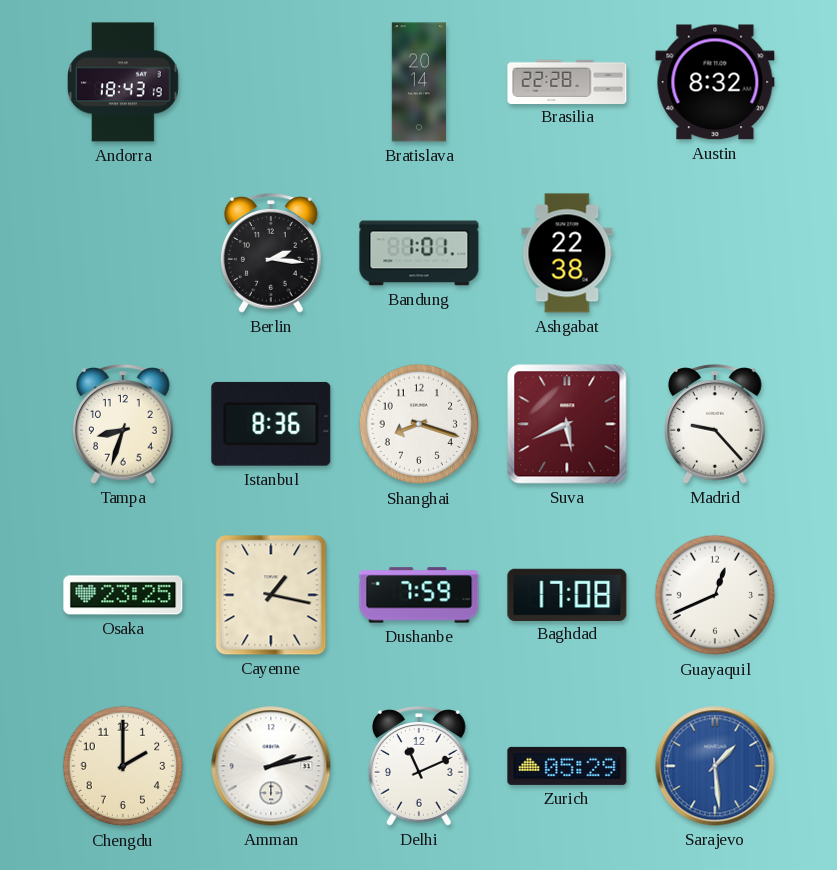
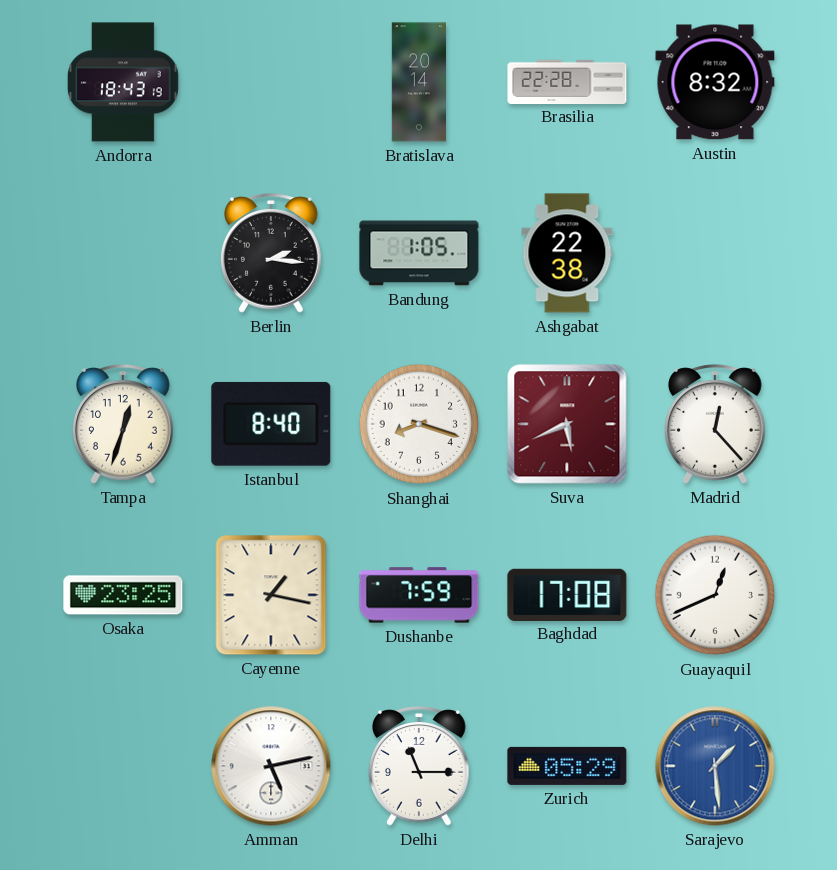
Bandung: 1:01 -> 1:05
Tampa: 8:33 -> 12:33
Istanbul: 8:36 -> 8:40
Madrid: 9:23 -> 12:23
Chengdu: 2:00 -> none
Amman: 2:13 -> 5:13
Delhi: 11:11 -> 11:15
